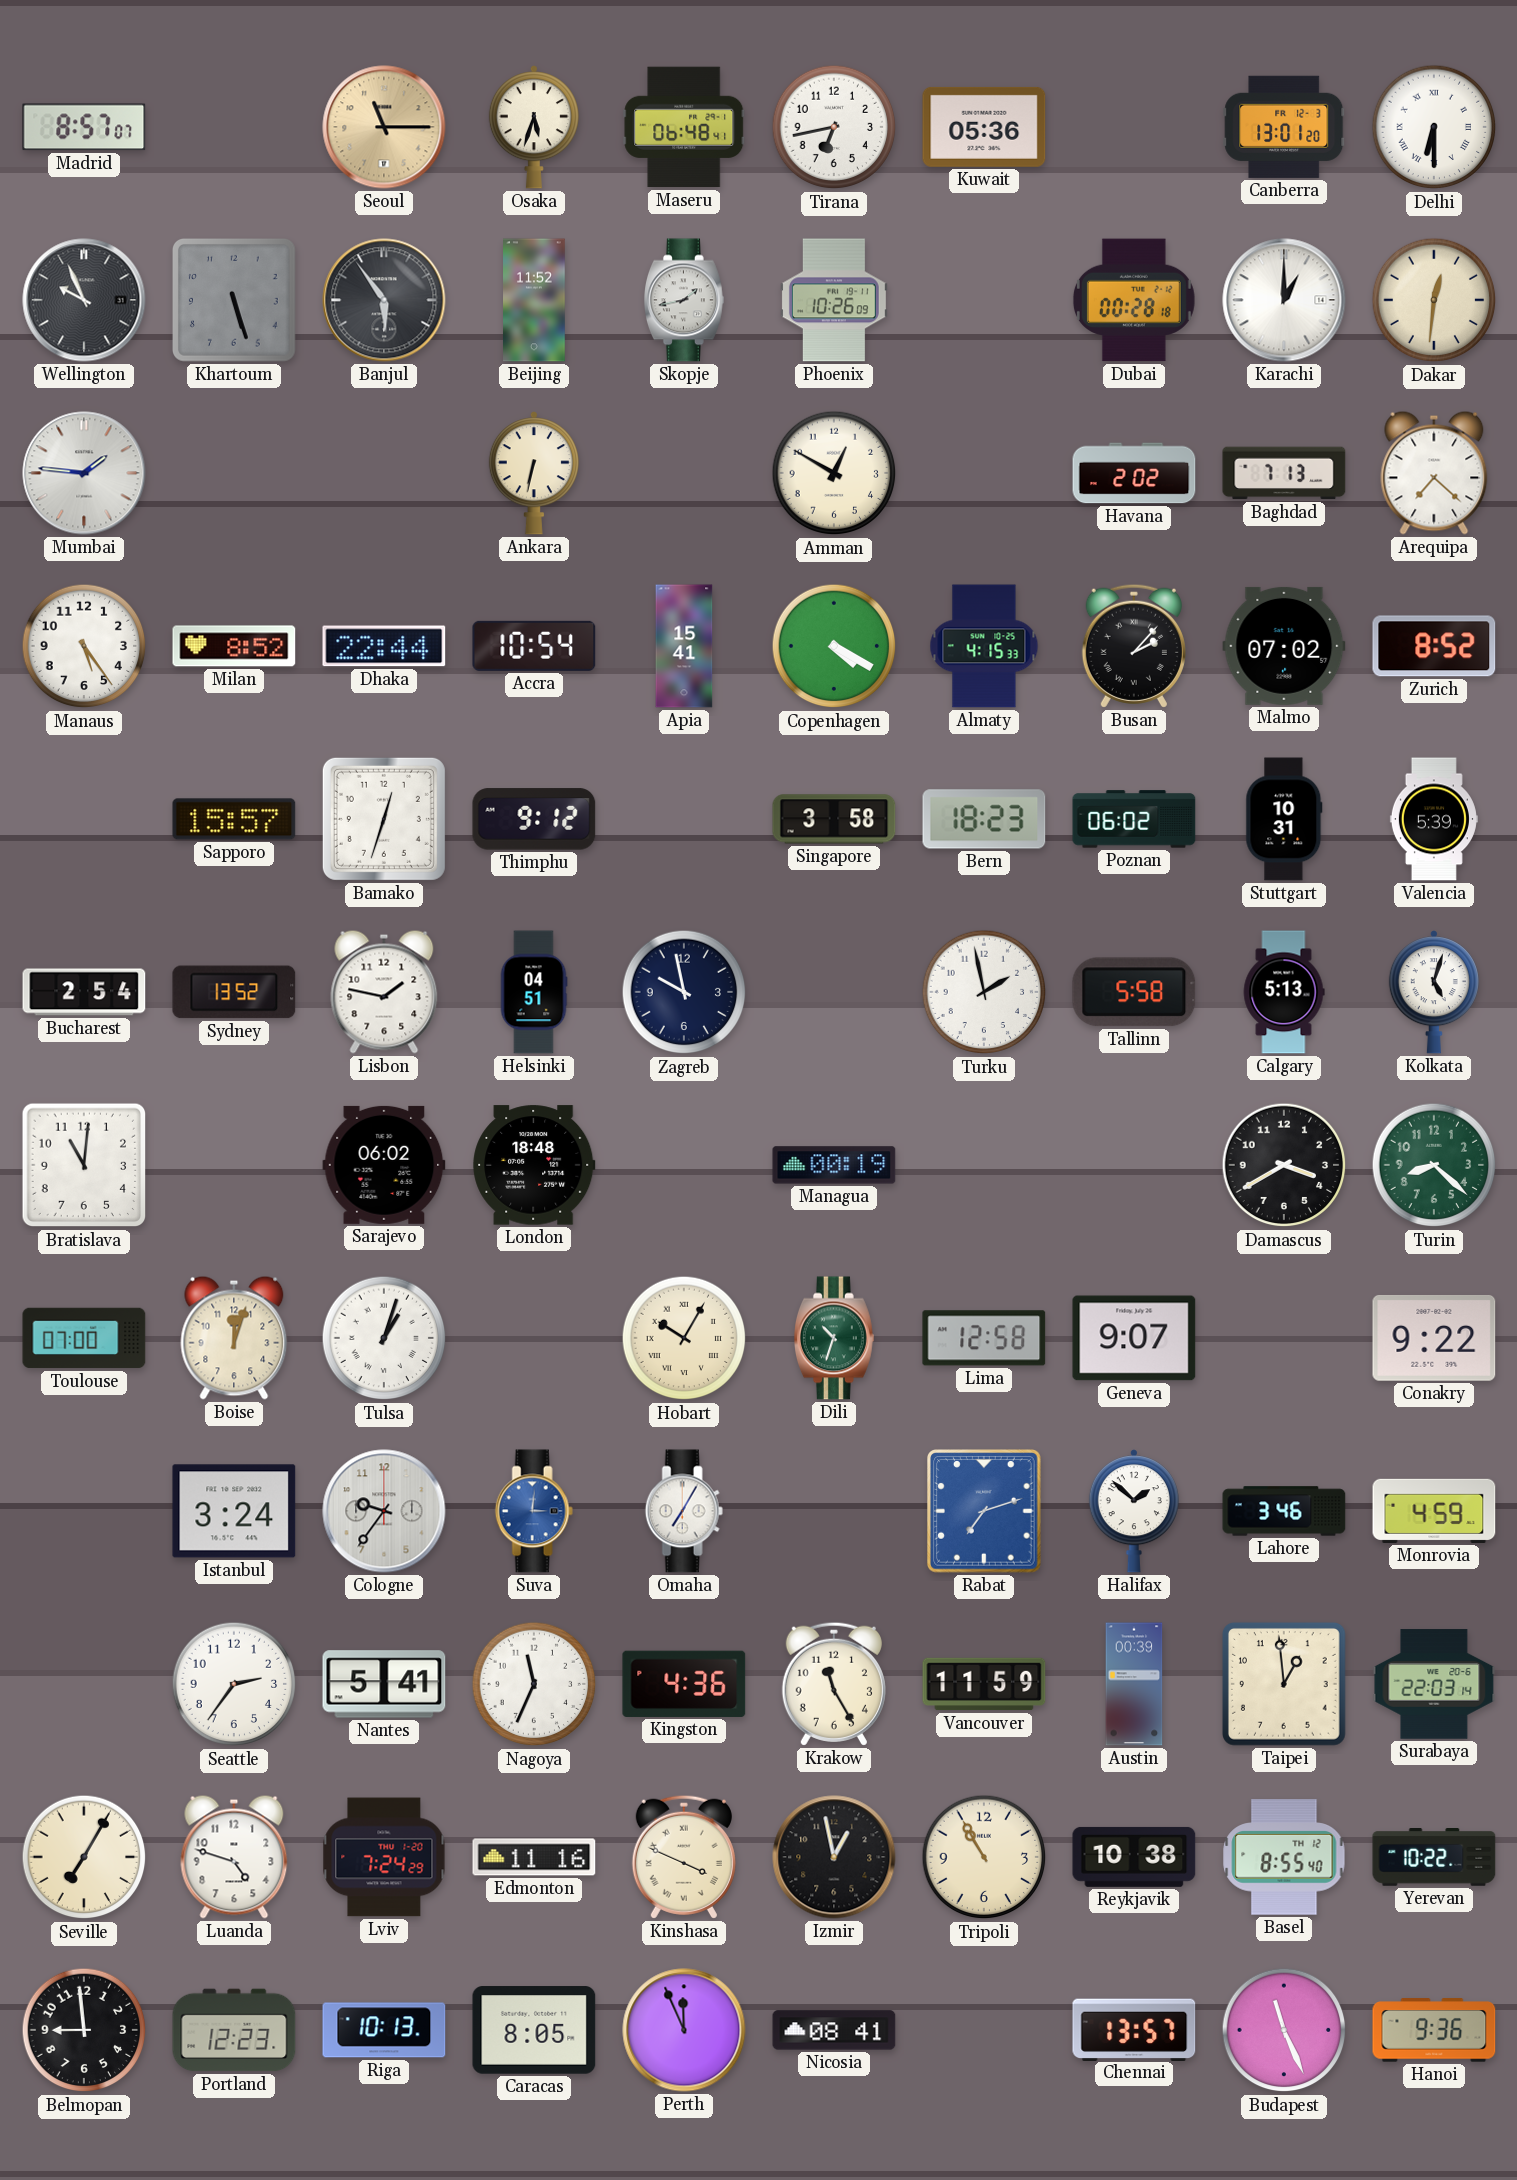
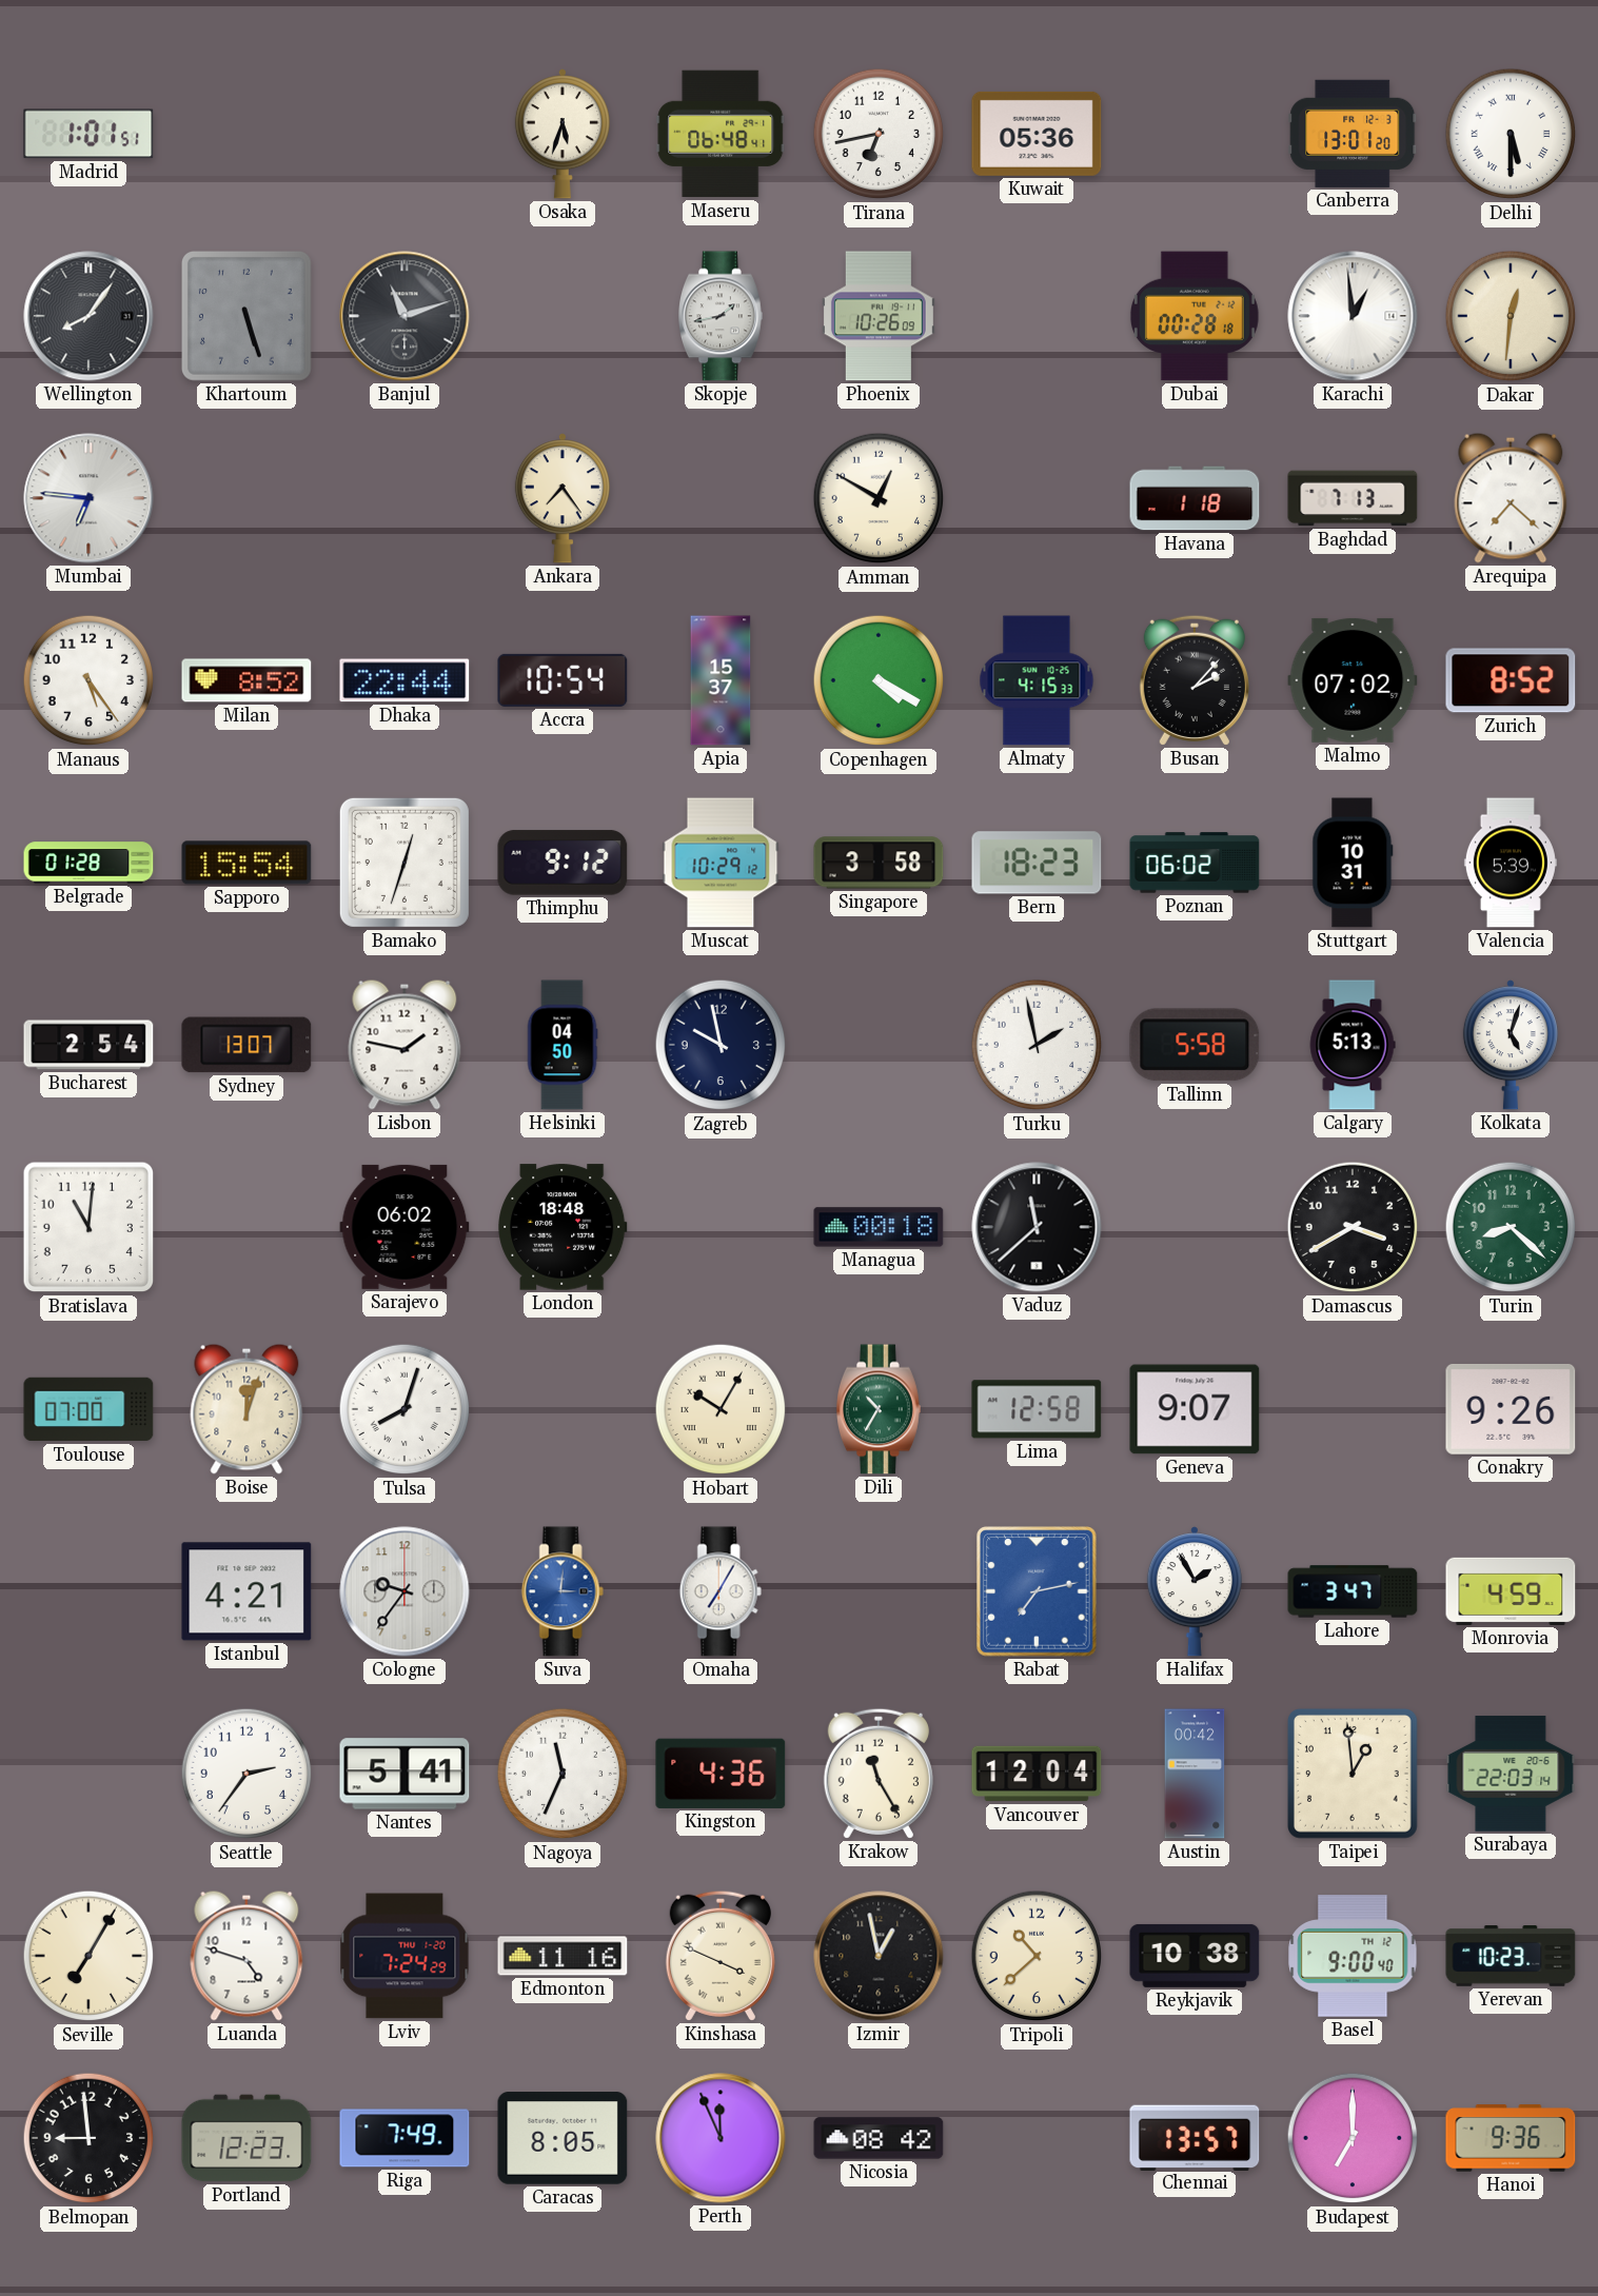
Madrid: 8:57 -> 1:01
Seoul: 11:15 -> none
Delhi: 6:30 -> 5:30
Wellington: 9:56 -> 8:06
Banjul: 5:54 -> 11:12
Beijing: 11:52 -> none
Karachi: 1:00 -> 12:59
Mumbai: 1:46 -> 6:46
Ankara: 6:32 -> 7:24
Havana: 2:02 -> 1:18
Apia: 15:41 -> 15:37
Belgrade: none -> 01:28
Sapporo: 15:57 -> 15:54
Muscat: none -> 10:29
Sydney: 13:52 -> 13:07
Helsinki: 04:51 -> 04:50
Managua: 00:19 -> 00:18
Vaduz: none -> 11:38
Tulsa: 1:03 -> 8:03
Dili: 10:33 -> 10:35
Conakry: 9:22 -> 9:26
Istanbul: 3:24 -> 4:21
Rabat: 7:12 -> 7:13
Halifax: 1:52 -> 1:55
Lahore: 3:46 -> 3:47
Vancouver: 11:59 -> 12:04
Austin: 00:39 -> 00:42
Tripoli: 10:55 -> 10:38
Basel: 8:55 -> 9:00
Yerevan: 10:22 -> 10:23
Riga: 10:13 -> 7:49
Nicosia: 08:41 -> 08:42
Budapest: 11:26 -> 7:00
